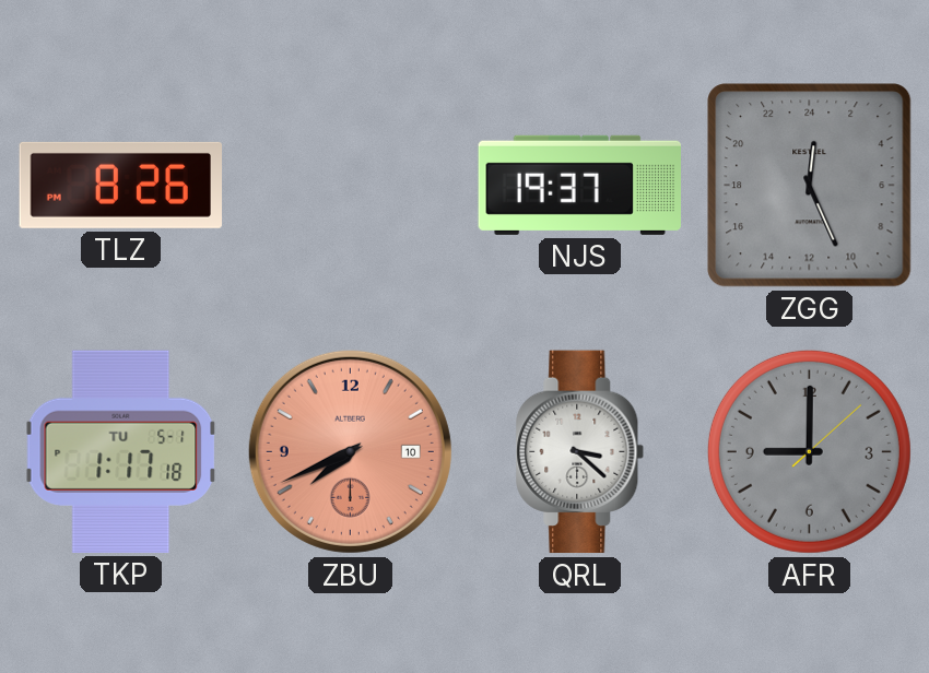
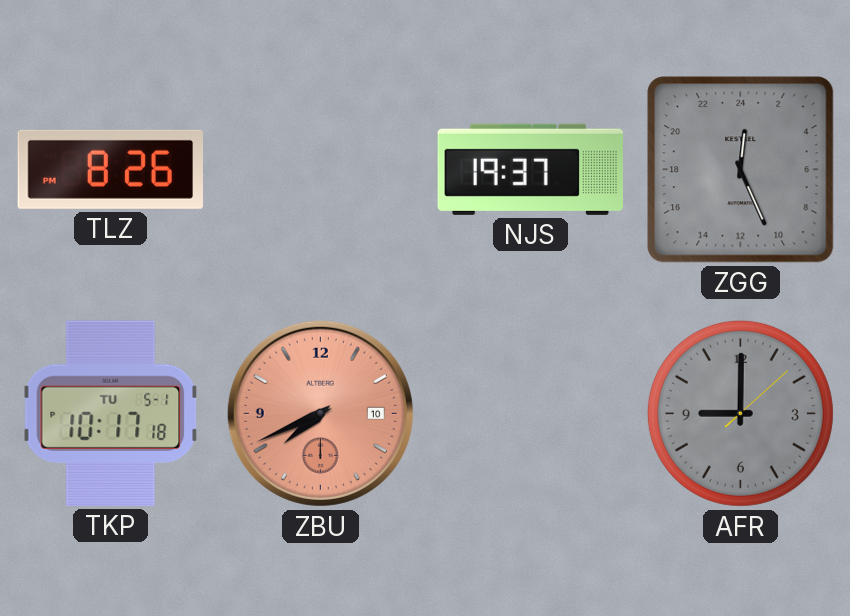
TKP: 1:17 -> 10:17
QRL: 3:22 -> none
